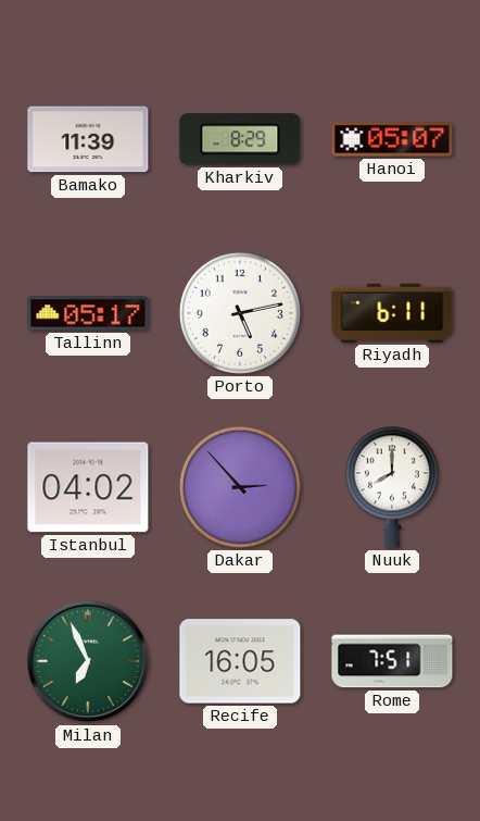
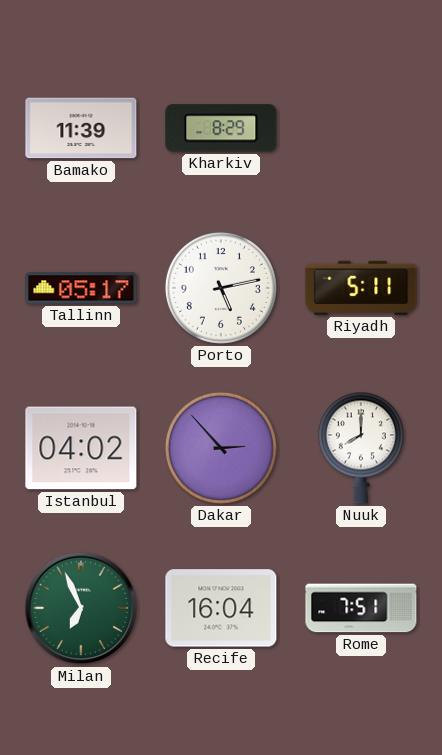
Hanoi: 05:07 -> none
Riyadh: 6:11 -> 5:11
Recife: 16:05 -> 16:04
